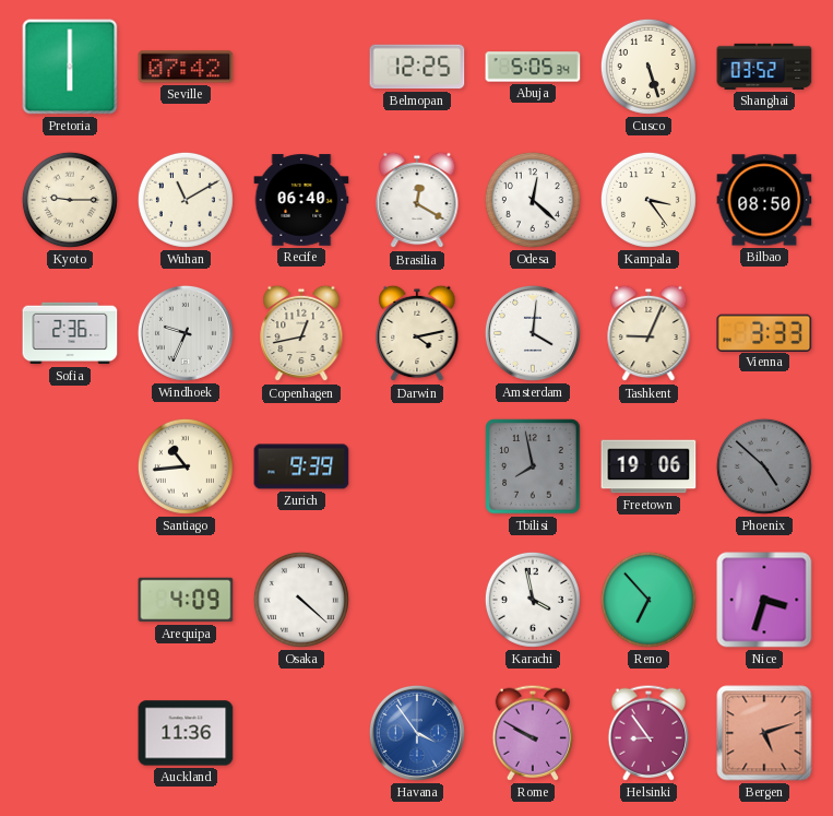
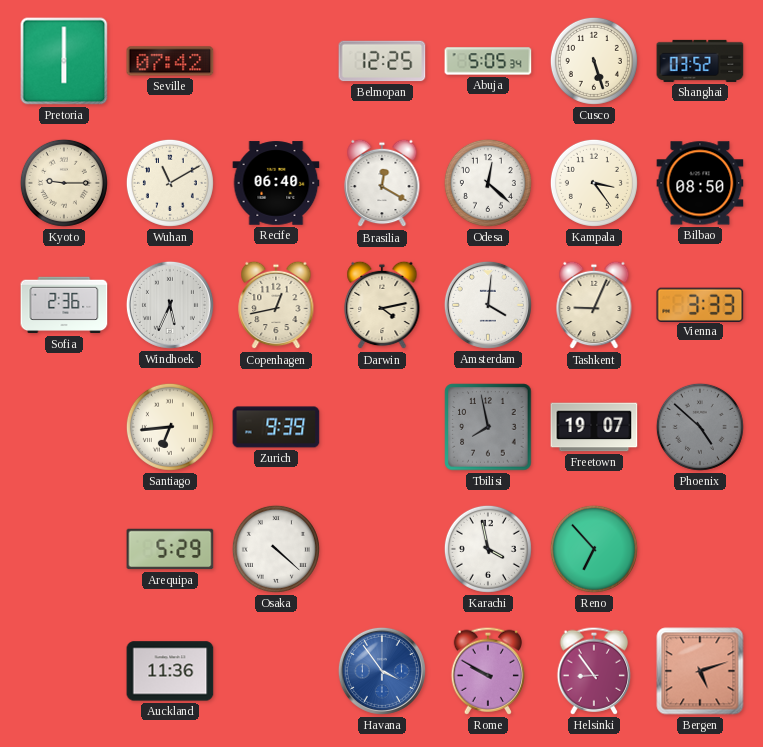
Windhoek: 9:34 -> 5:34
Santiago: 10:44 -> 6:44
Freetown: 19:06 -> 19:07
Arequipa: 4:09 -> 5:29
Nice: 3:33 -> none
